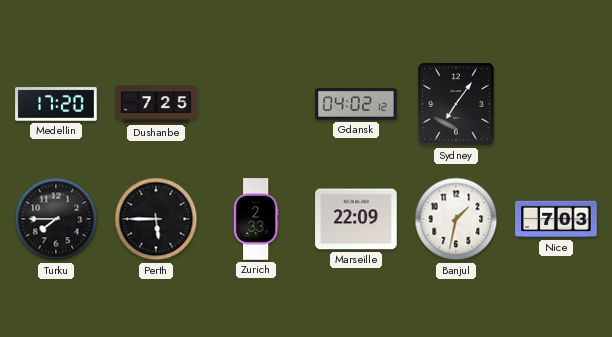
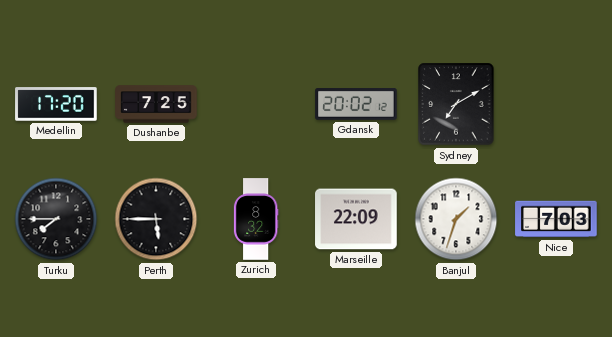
Gdansk: 04:02 -> 20:02
Sydney: 7:06 -> 7:10
Zurich: 2:33 -> 8:32
Banjul: 1:32 -> 1:33
